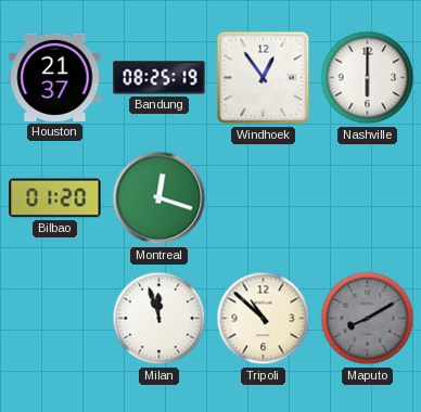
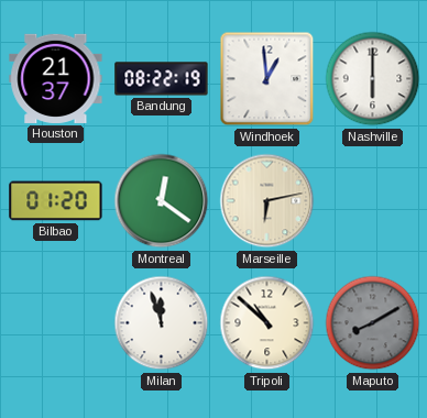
Bandung: 08:25 -> 08:22
Windhoek: 12:54 -> 12:59
Montreal: 12:18 -> 12:21
Marseille: none -> 6:13
